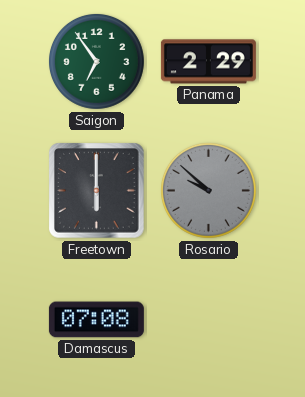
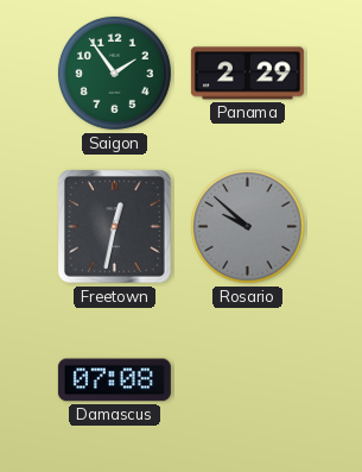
Saigon: 6:54 -> 1:54
Freetown: 6:00 -> 12:32
